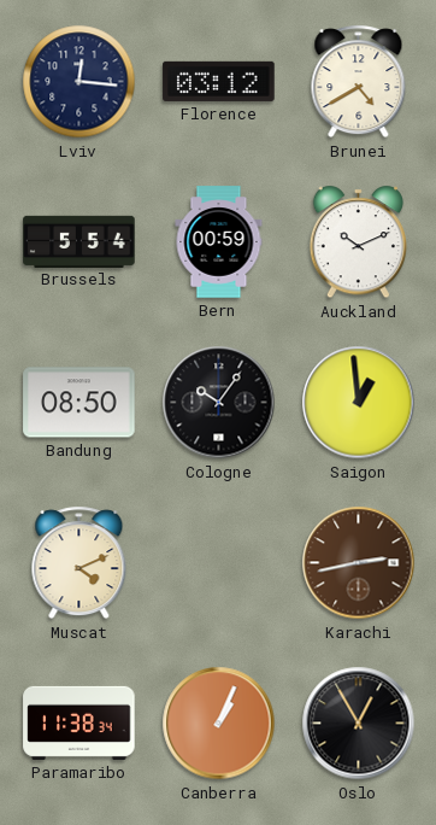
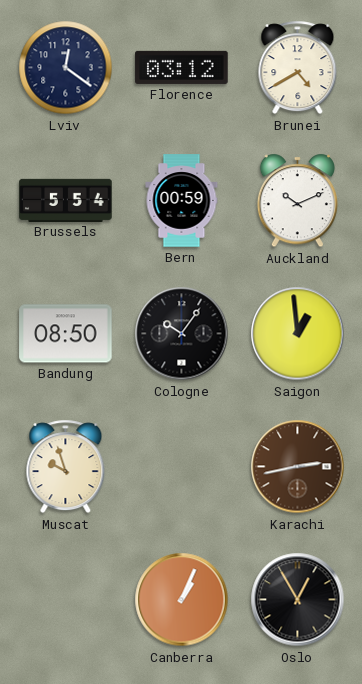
Lviv: 12:16 -> 12:21
Muscat: 4:11 -> 9:57
Paramaribo: 11:38 -> none
